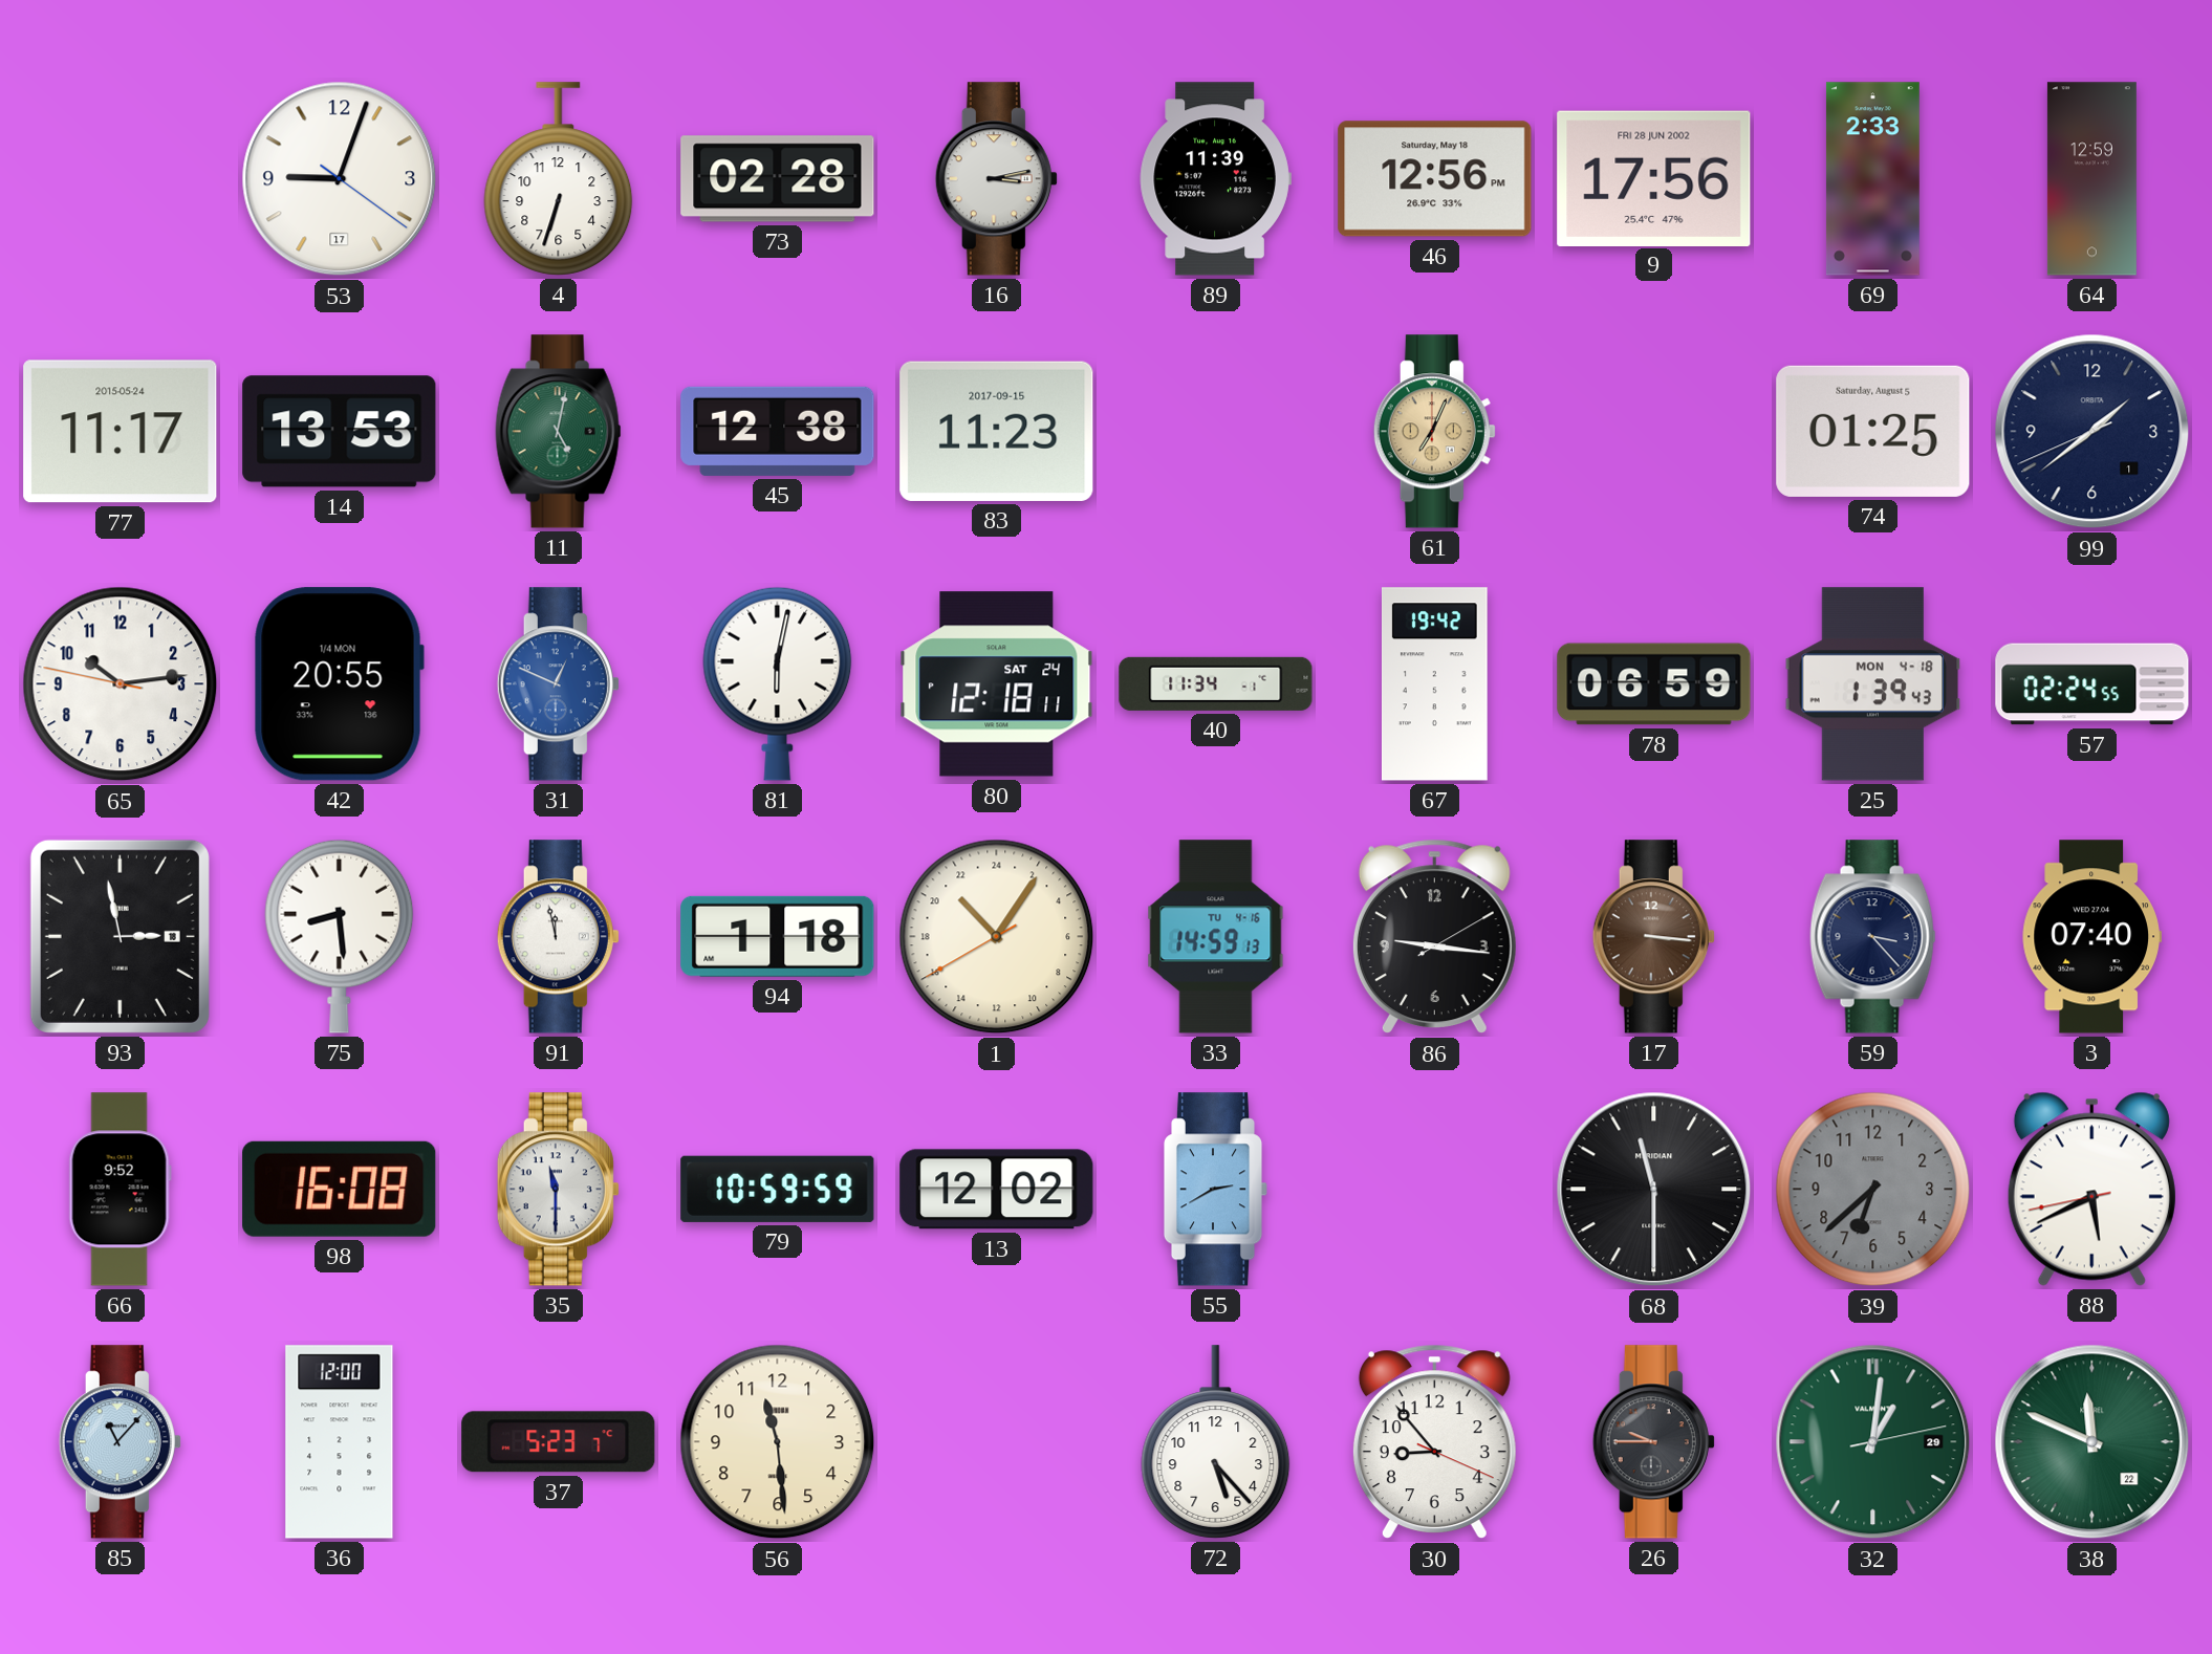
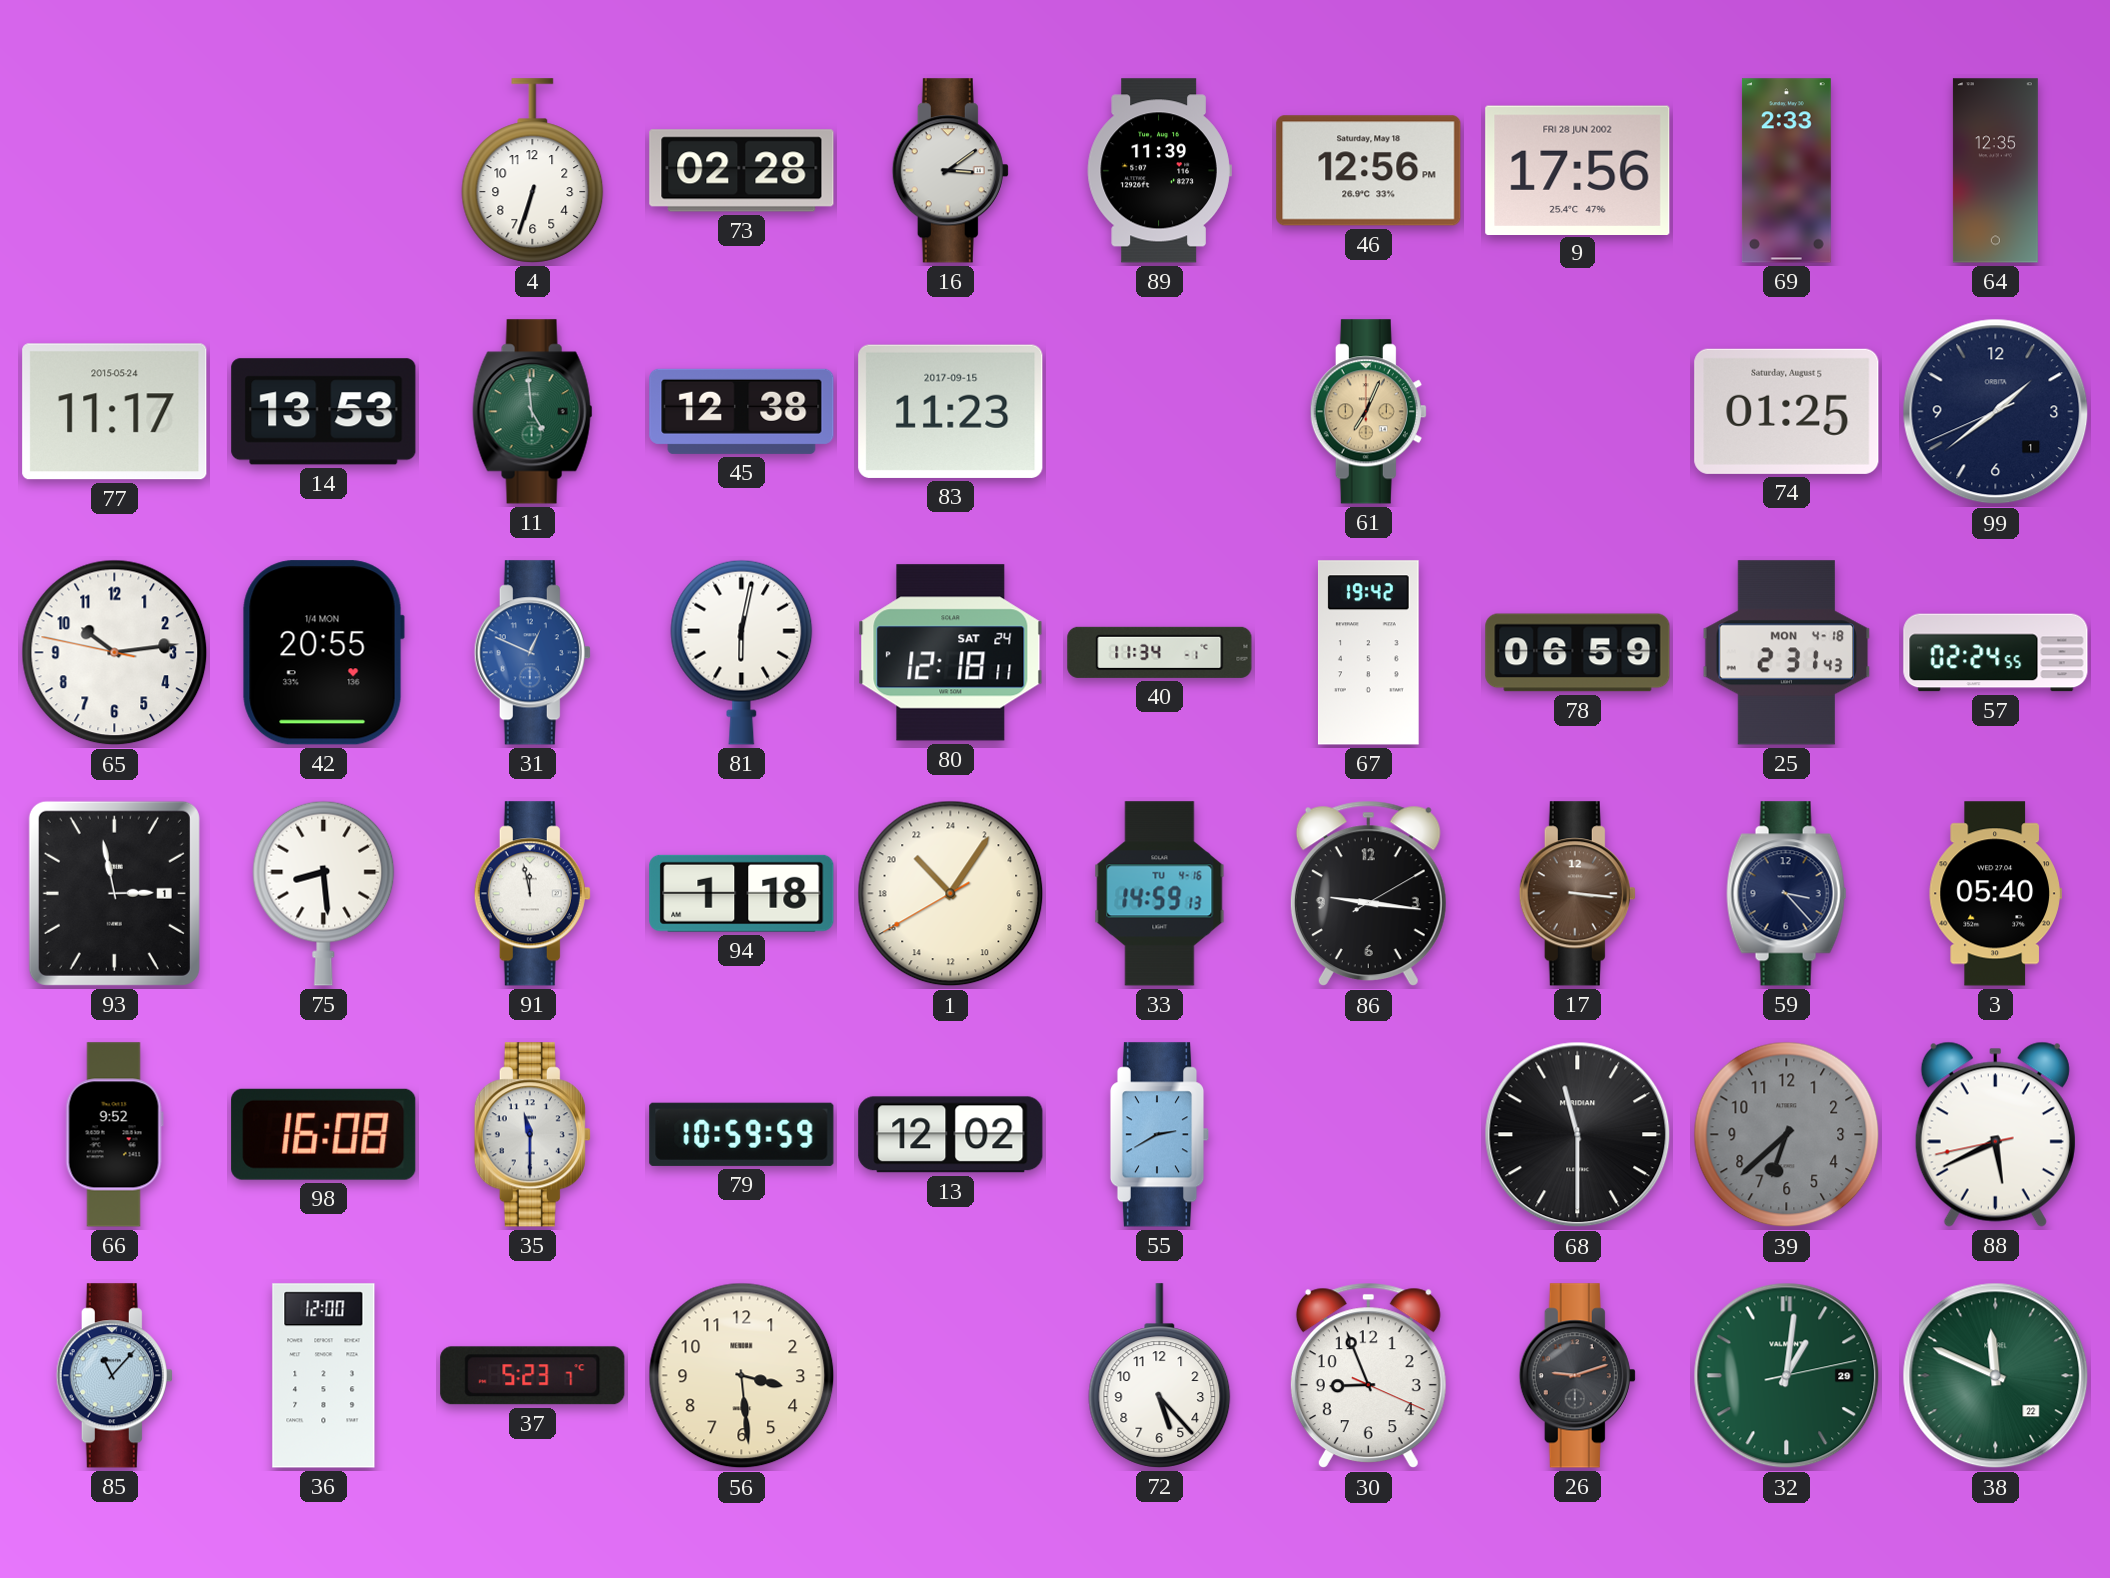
53: 9:03 -> none
16: 3:13 -> 3:09
64: 12:59 -> 12:35
11: 5:02 -> 4:59
25: 1:39 -> 2:31
93 date: 18 -> 1
3: 07:40 -> 05:40
56: 11:29 -> 3:29
30: 8:53 -> 8:56
26: 9:45 -> 9:12
